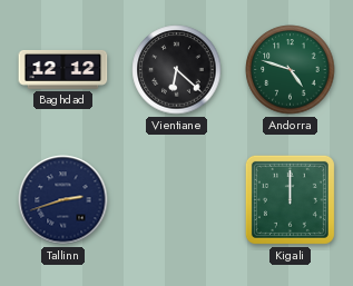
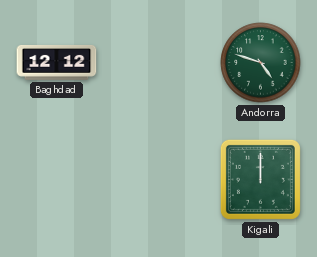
Vientiane: 6:22 -> none
Tallinn: 2:42 -> none
